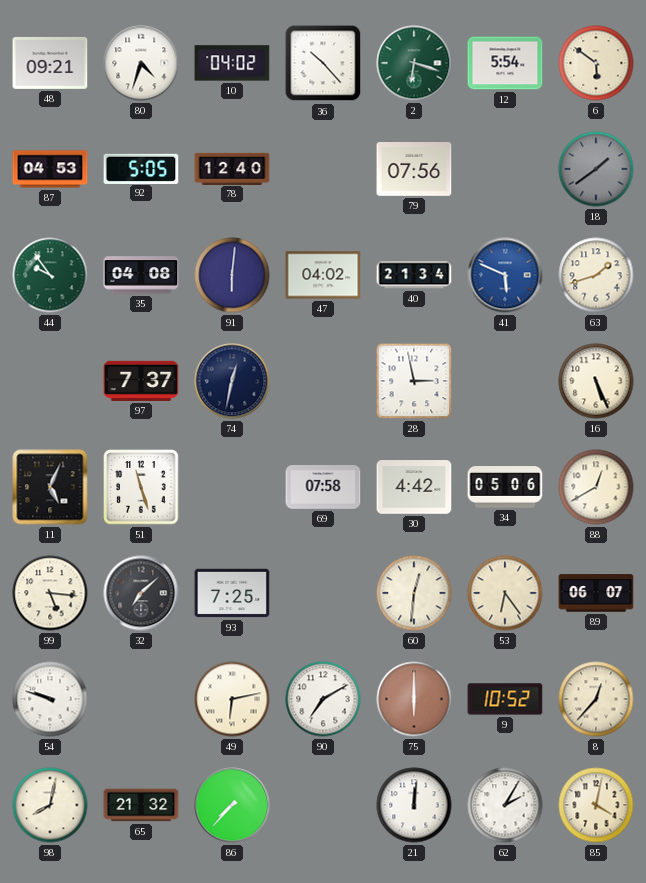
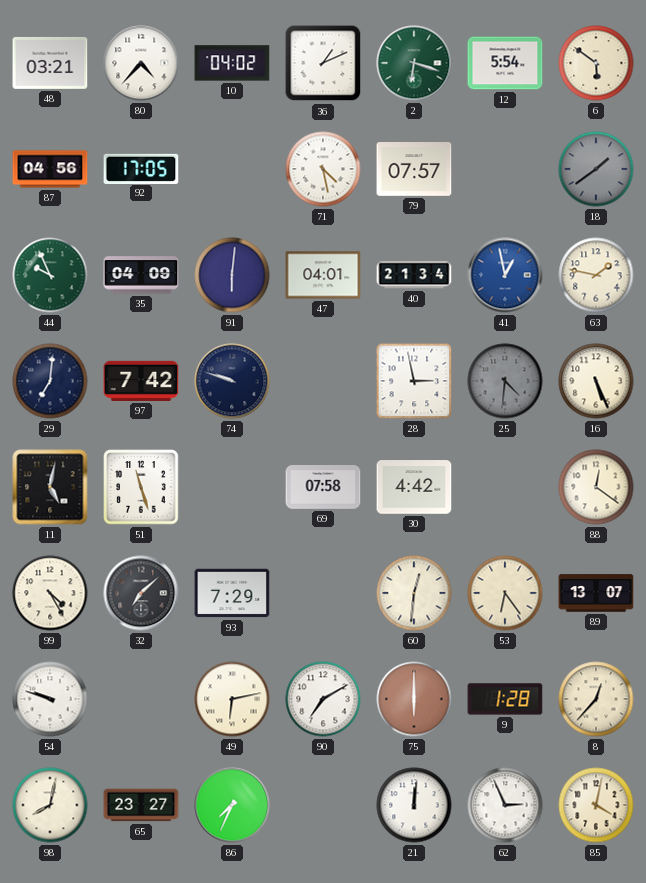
48: 09:21 -> 03:21
80: 4:33 -> 4:37
36: 10:23 -> 1:11
87: 04:53 -> 04:56
92: 5:05 -> 17:05
78: 12:40 -> none
71: none -> 4:28
79: 07:56 -> 07:57
44: 9:54 -> 9:56
35: 04:08 -> 04:09
47: 04:02 -> 04:01
41: 5:49 -> 12:58
63: 1:42 -> 1:47
29: none -> 7:01
97: 7:37 -> 7:42
74: 12:32 -> 9:48
25: none -> 4:31
11: 5:04 -> 5:02
34: 05:06 -> none
88: 12:40 -> 12:21
99: 5:16 -> 4:25
93: 7:25 -> 7:29
89: 06:07 -> 13:07
9: 10:52 -> 1:28
65: 21:32 -> 23:27
86: 7:37 -> 7:34
62: 2:05 -> 2:56
